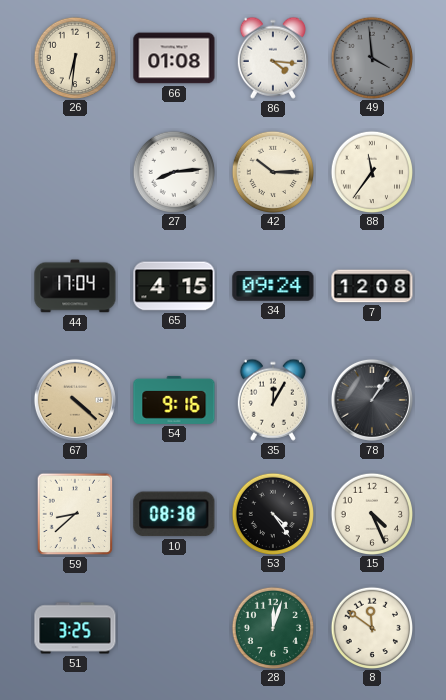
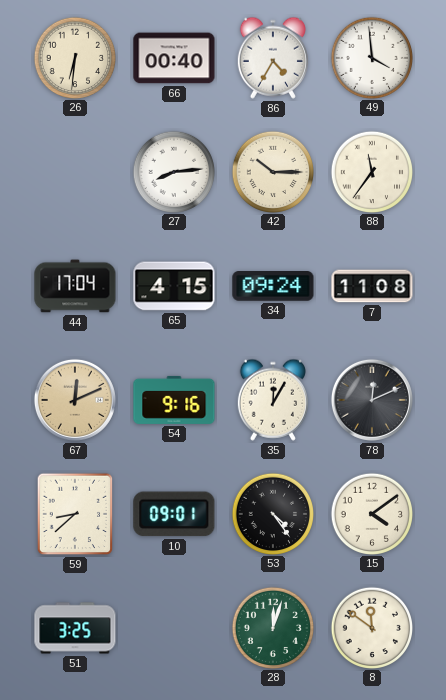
66: 01:08 -> 00:40
86: 4:16 -> 4:35
49 dial: grey -> white
7: 12:08 -> 11:08
67: 4:22 -> 12:11
78: 1:06 -> 12:11
10: 08:38 -> 09:01
15: 4:26 -> 4:09
